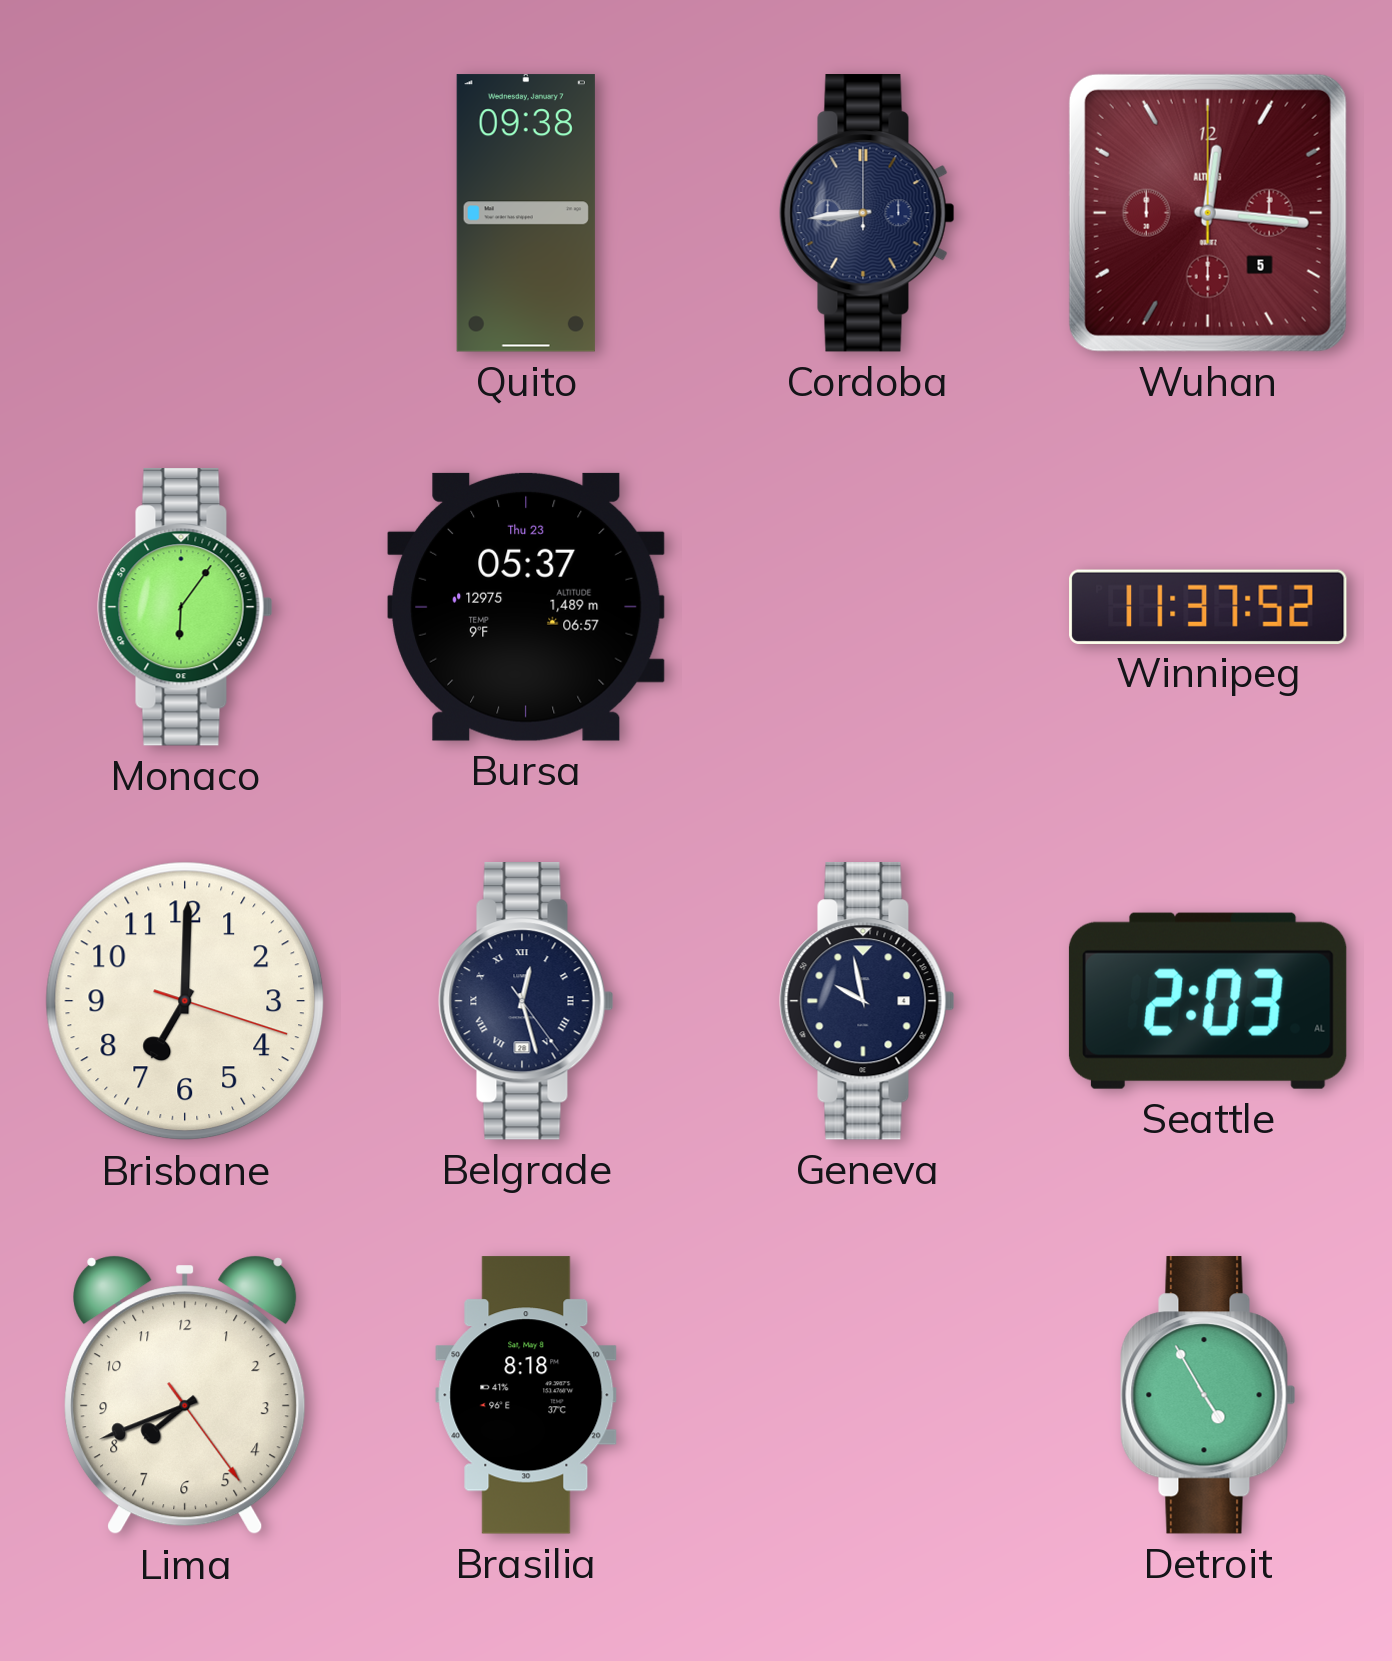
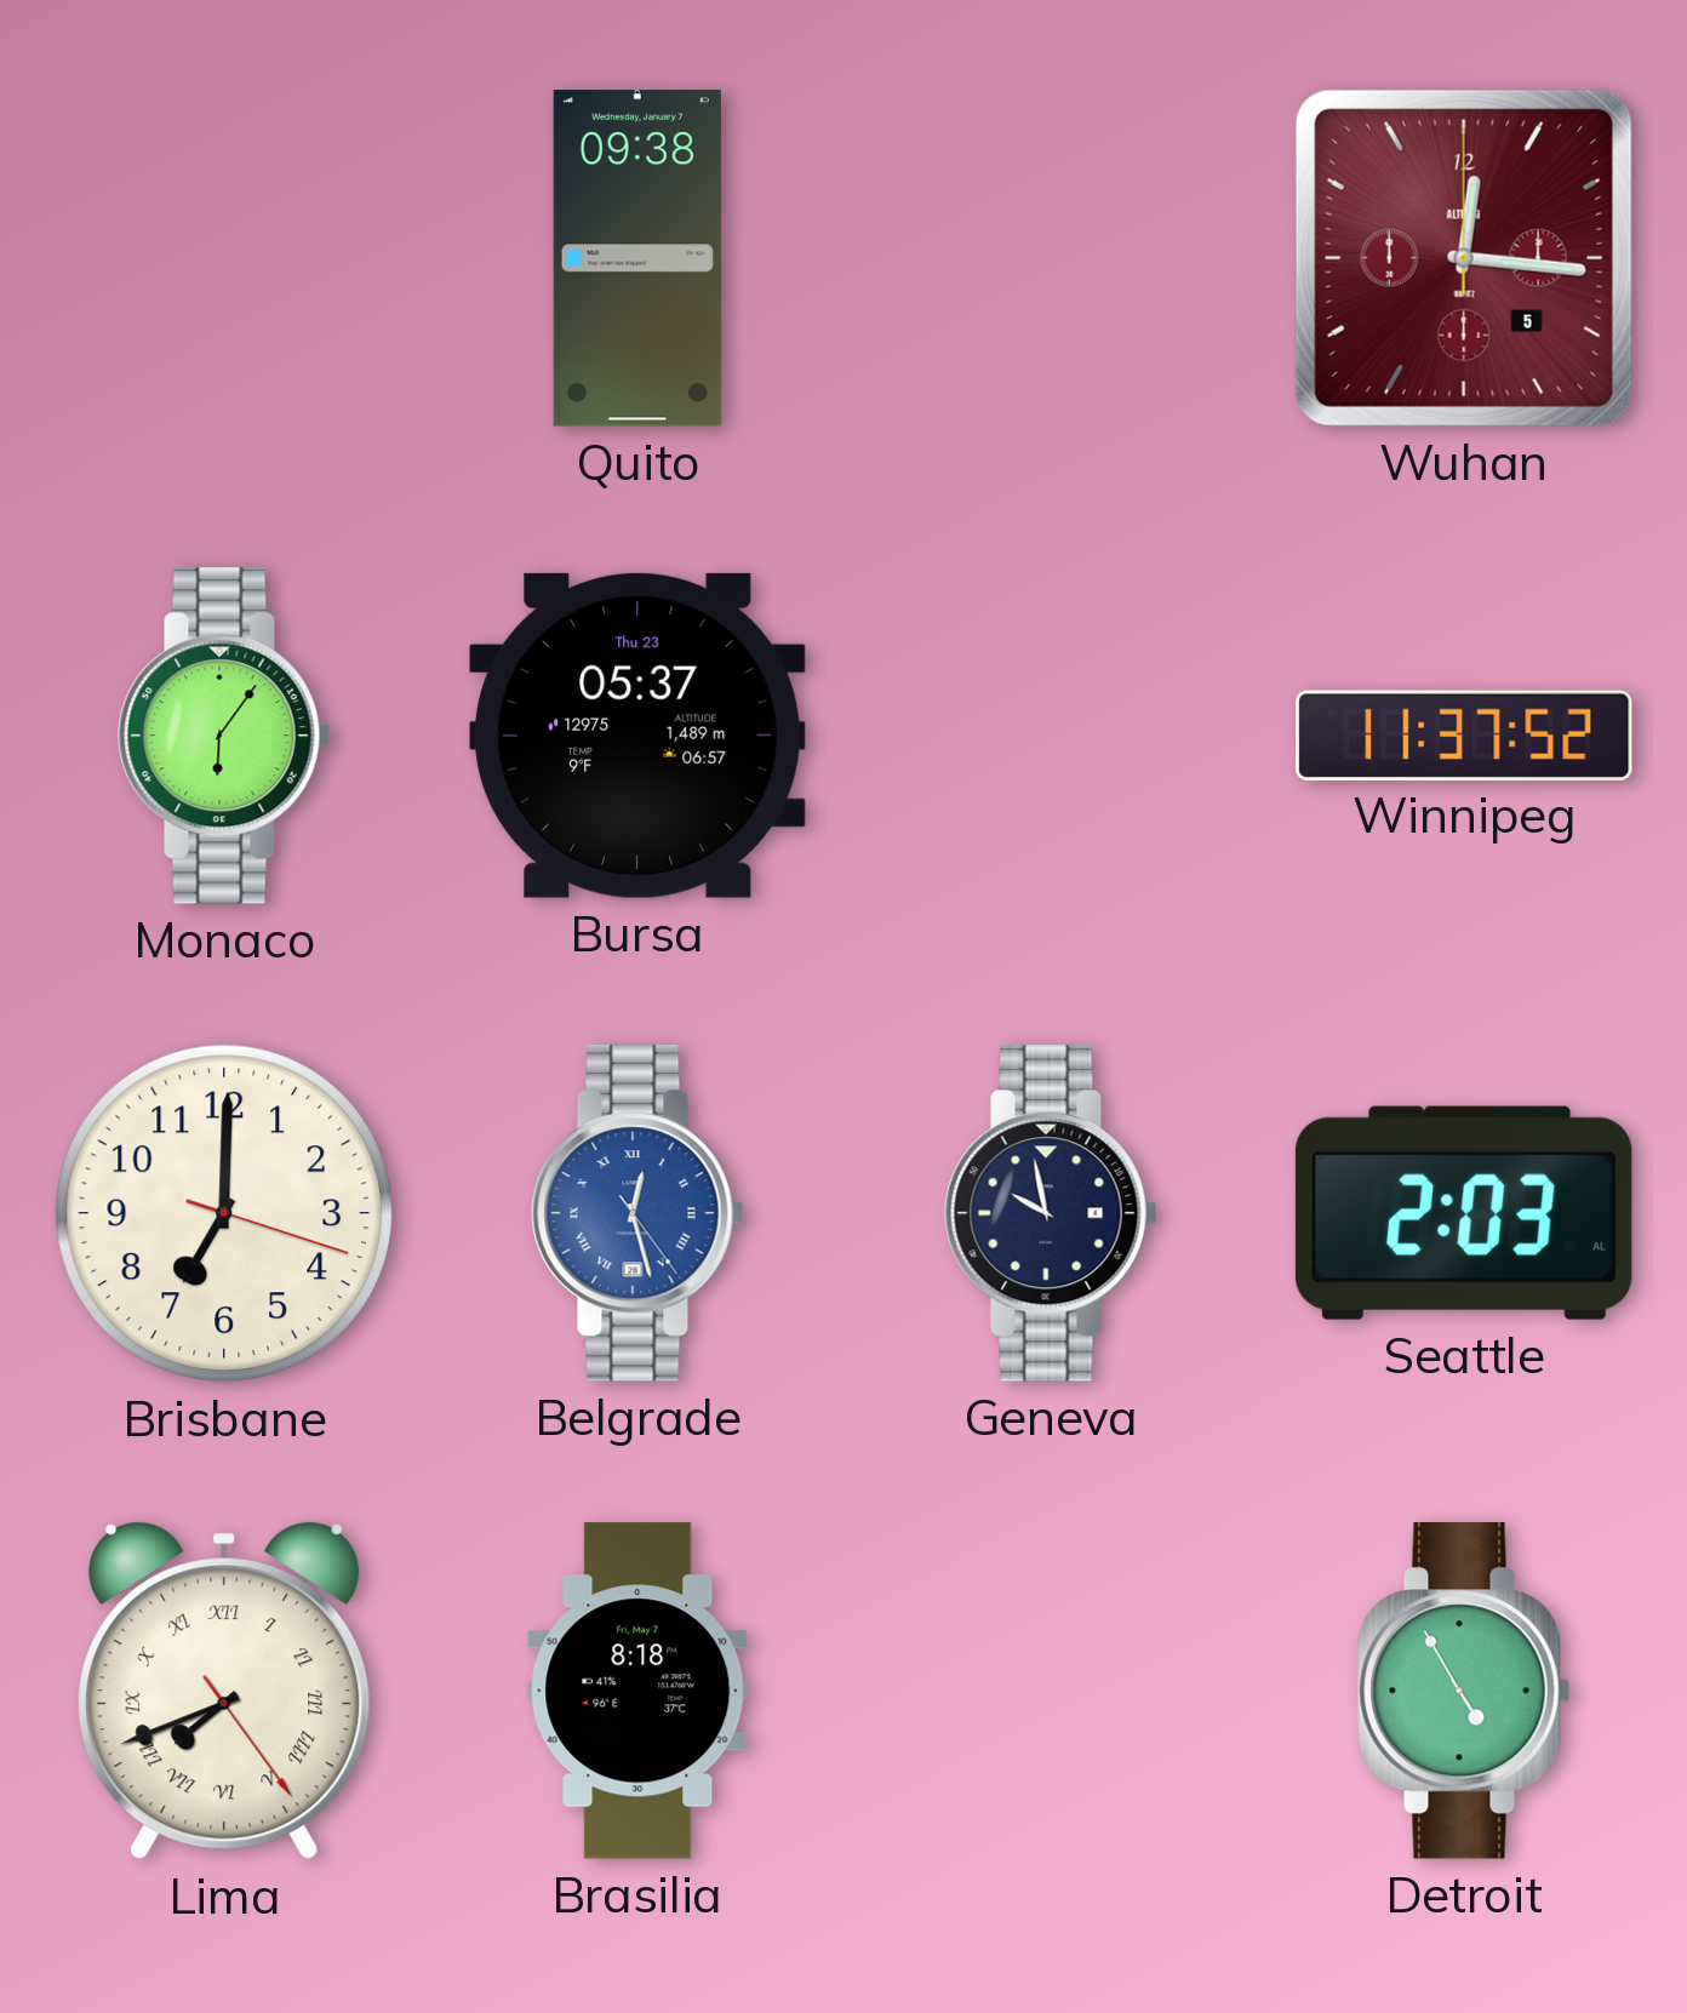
Cordoba: 8:44 -> none
Belgrade dial: navy -> blue
Lima numerals: Arabic -> Roman
Brasilia date: Sat, May 8 -> Fri, May 7
